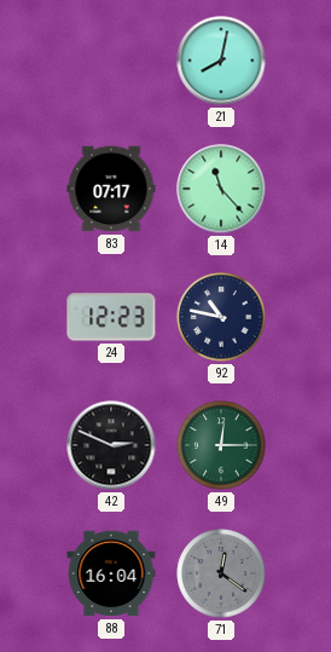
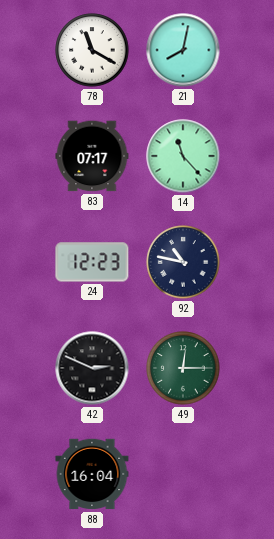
78: none -> 11:20
71: 12:21 -> none
